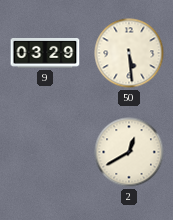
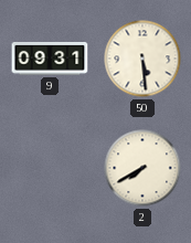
9: 03:29 -> 09:31
2: 12:40 -> 7:40
